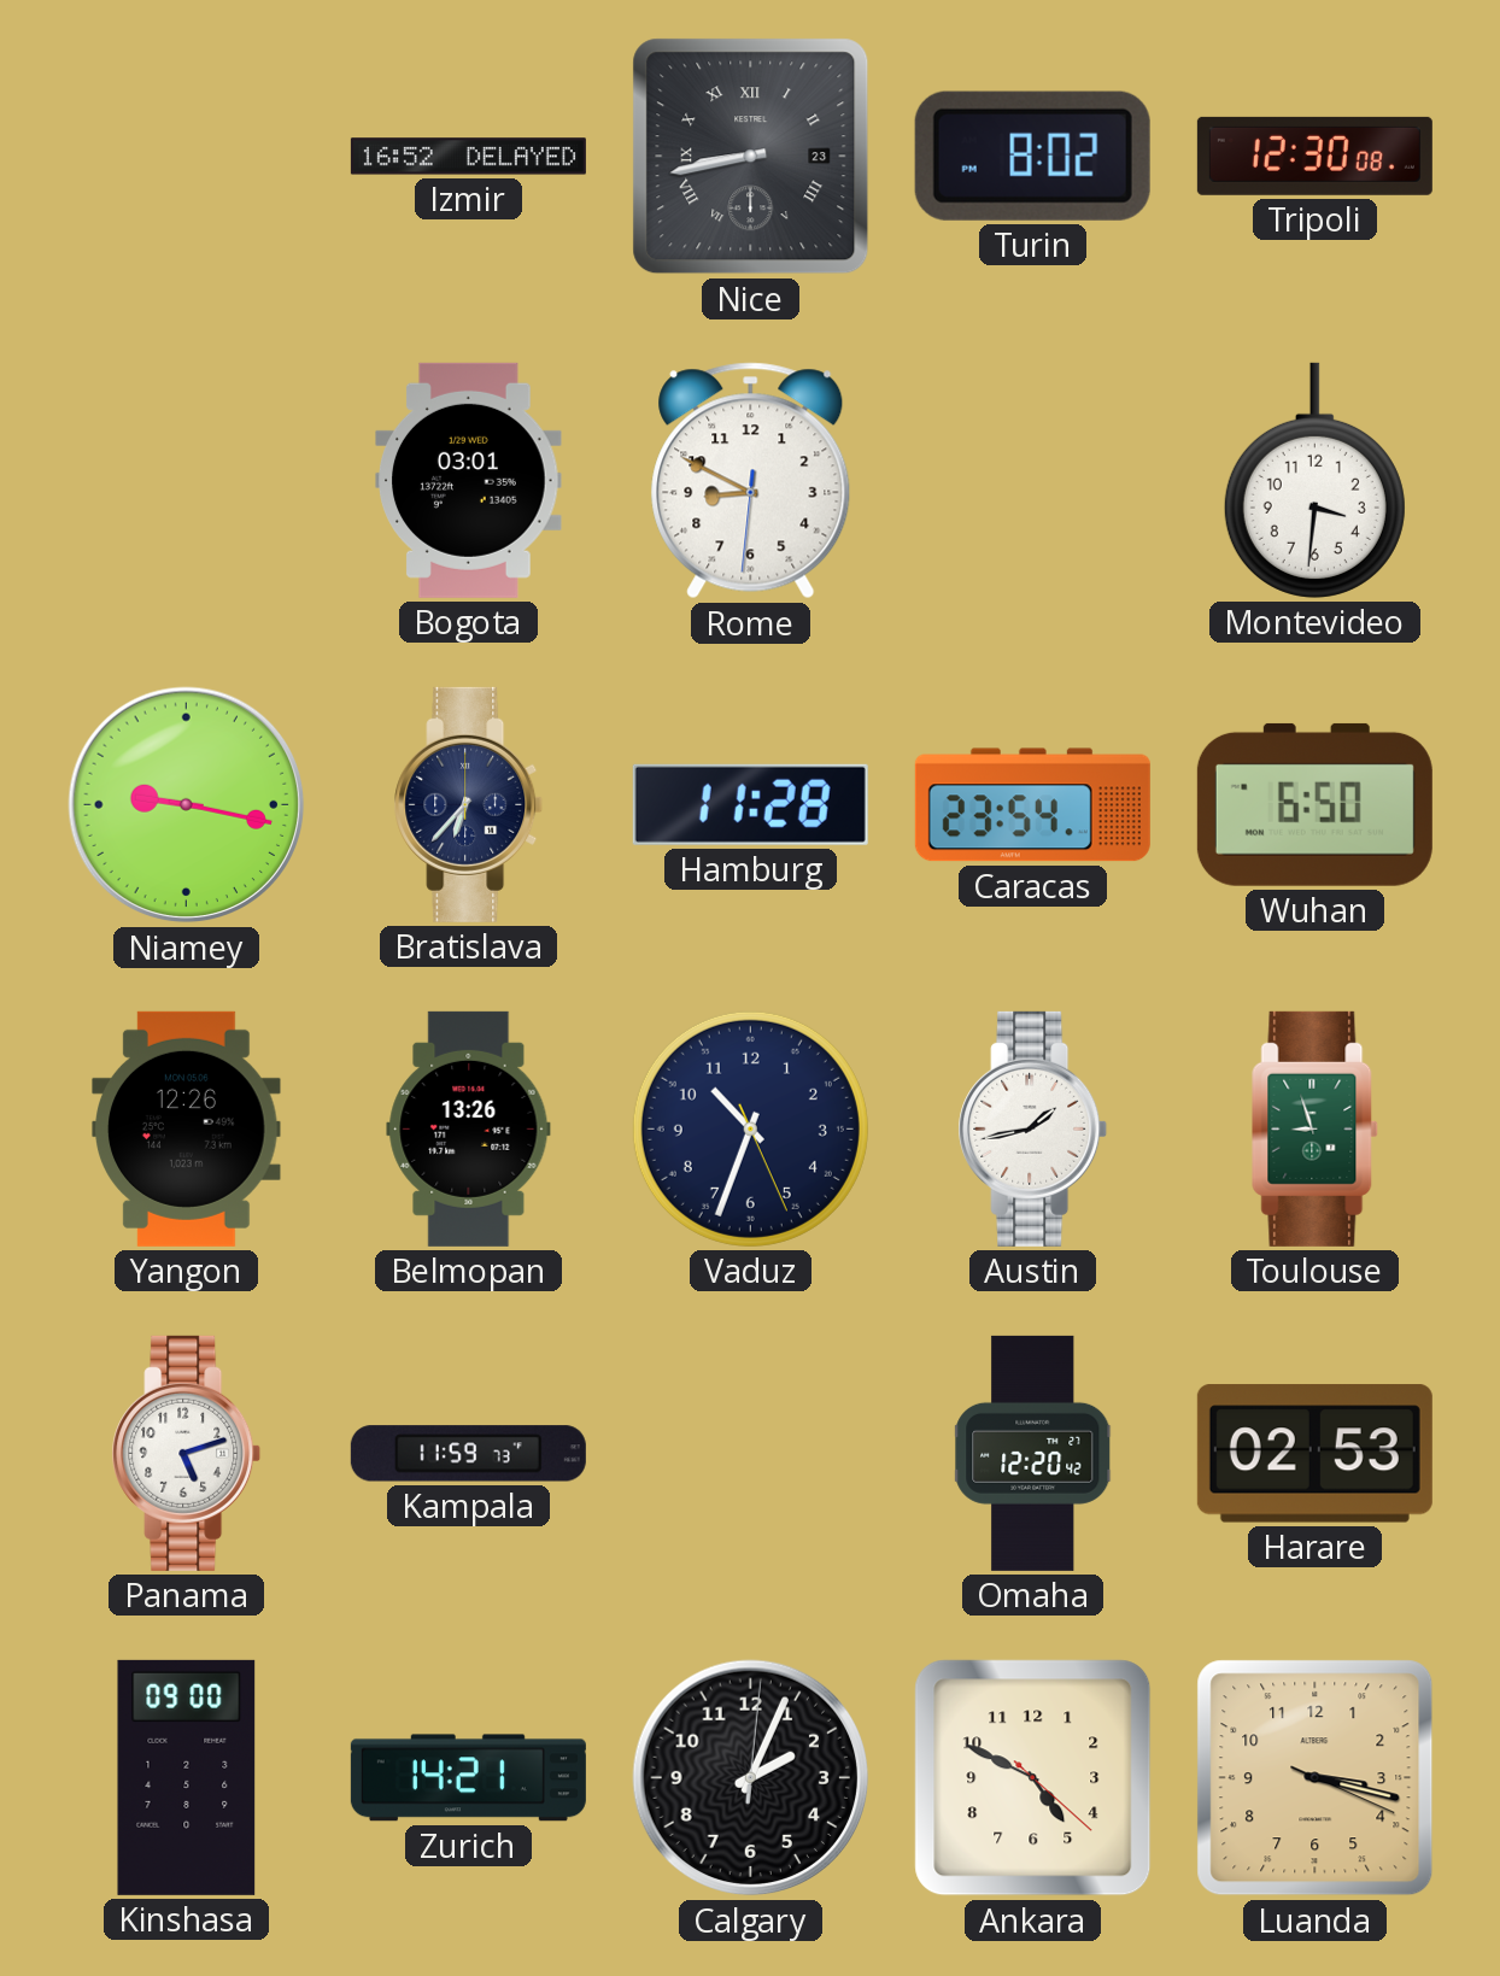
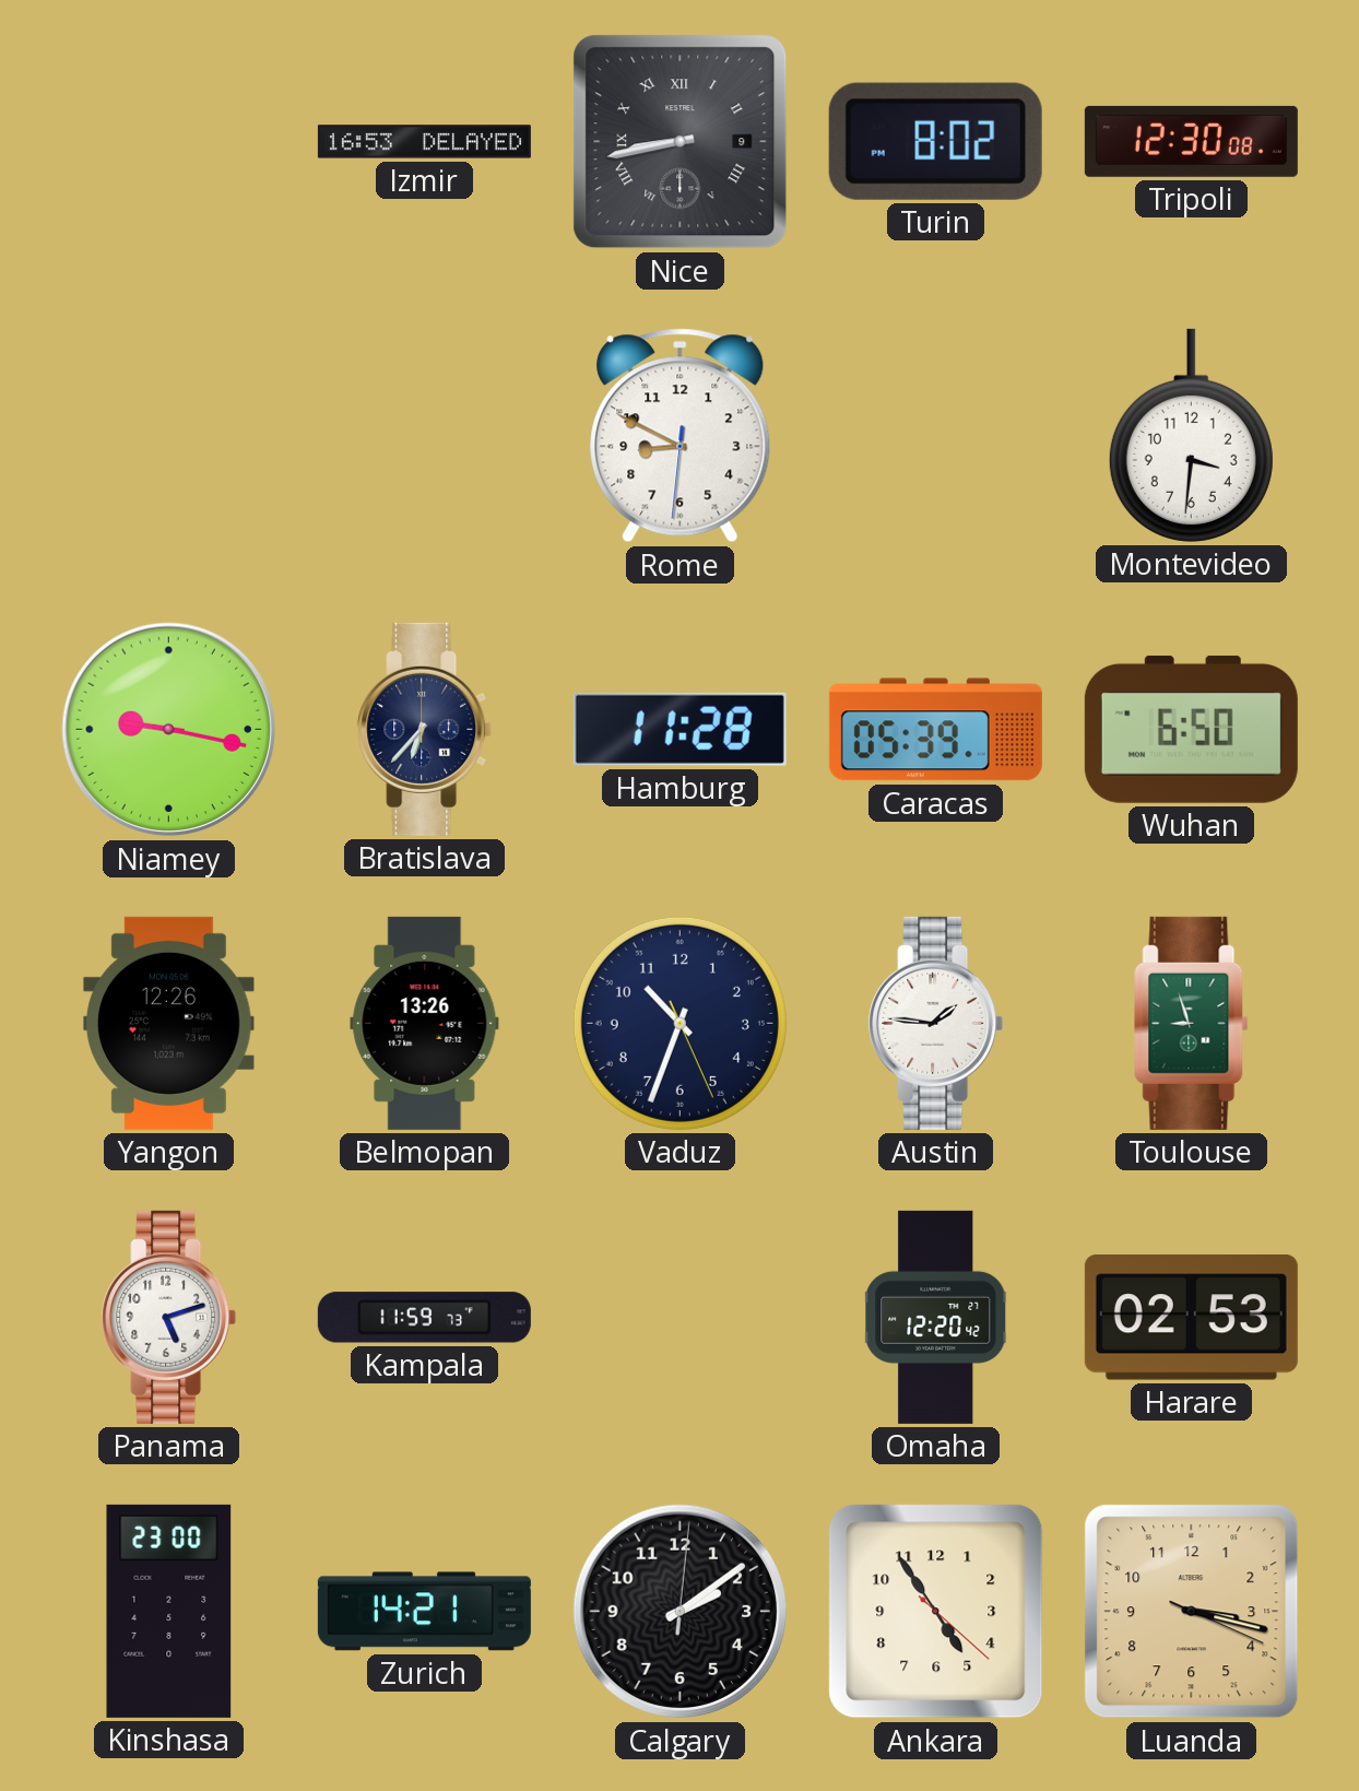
Izmir: 16:52 -> 16:53
Nice date: 23 -> 9
Bogota: 03:01 -> none
Caracas: 23:54 -> 05:39
Austin: 1:43 -> 1:46
Kinshasa: 09:00 -> 23:00
Calgary: 2:04 -> 2:09
Ankara: 4:49 -> 4:54
